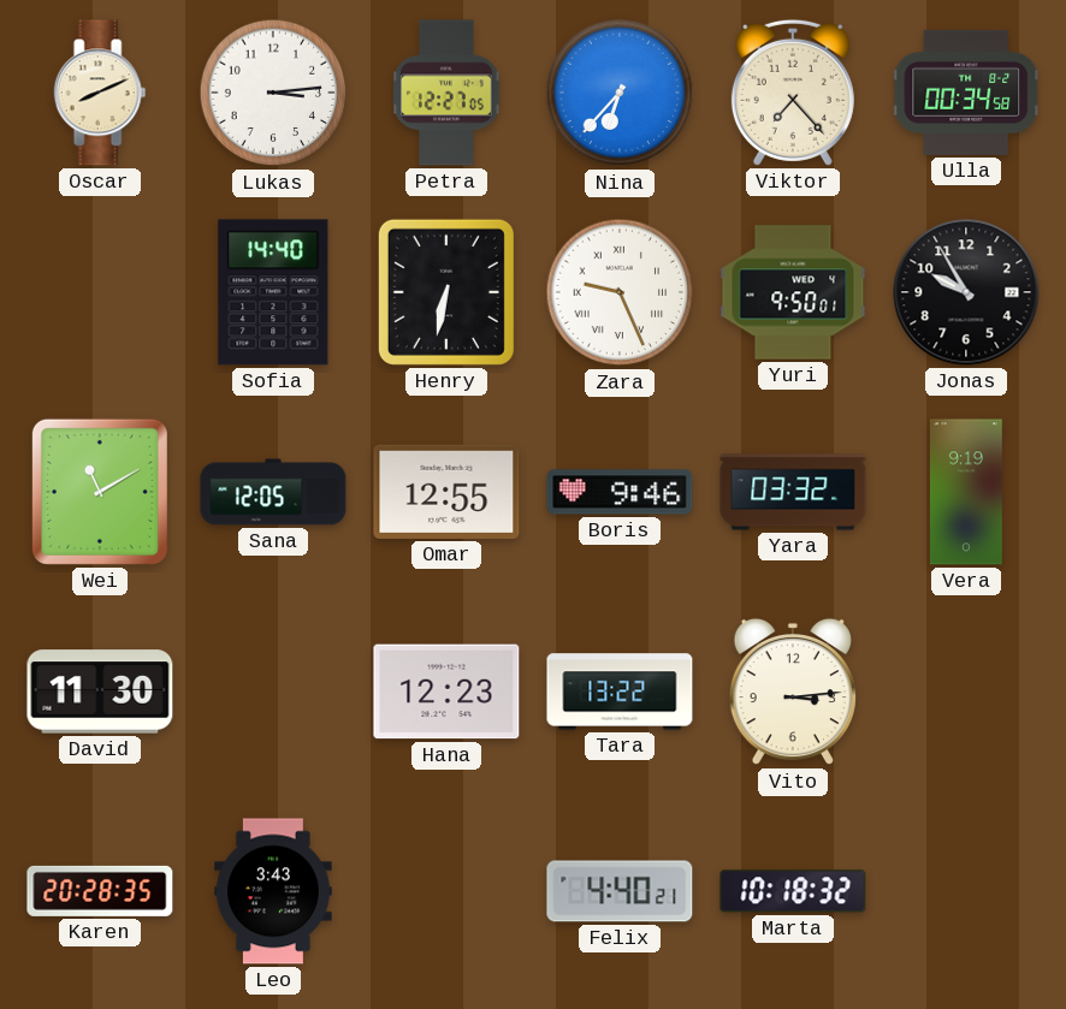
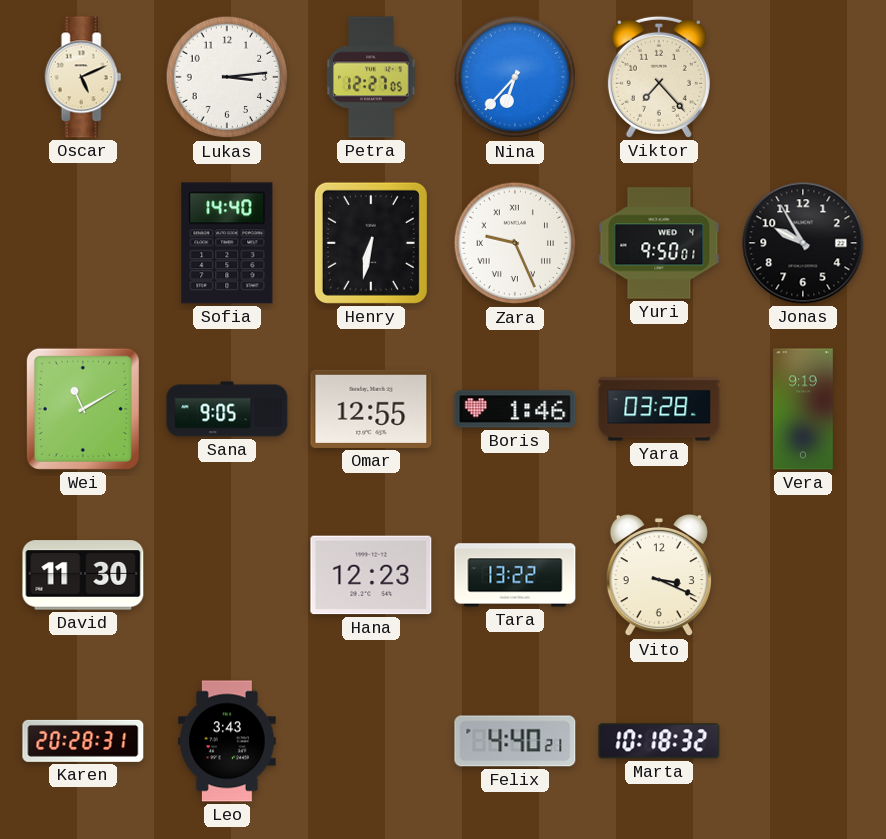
Oscar: 8:11 -> 5:11
Ulla: 00:34 -> none
Sana: 12:05 -> 9:05
Boris: 9:46 -> 1:46
Yara: 03:32 -> 03:28
Vito: 3:14 -> 3:19
Karen: 20:28:35 -> 20:28:31
